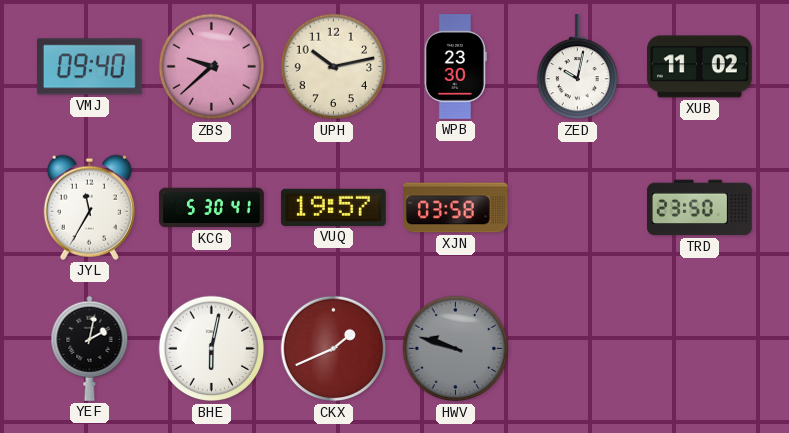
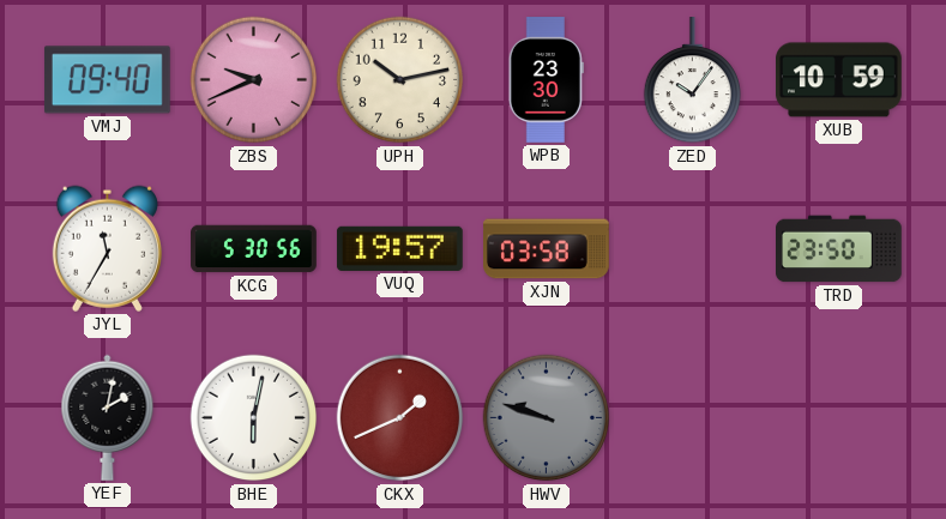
ZBS: 9:38 -> 9:41
ZED: 10:02 -> 10:06
XUB: 11:02 -> 10:59
KCG: 5:30:41 -> 5:30:56
